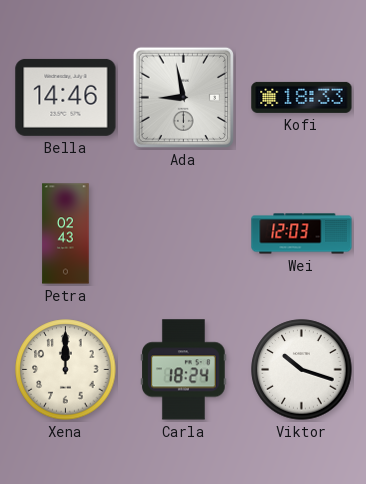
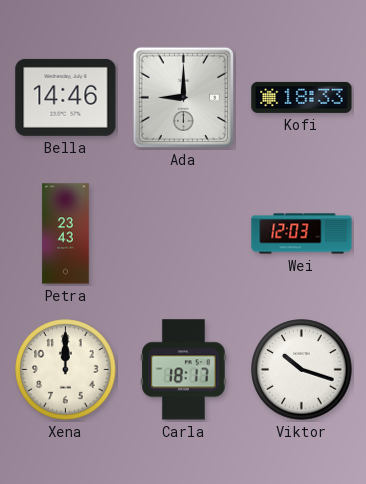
Ada: 8:58 -> 9:00
Petra: 02:43 -> 23:43
Carla: 18:24 -> 18:17
